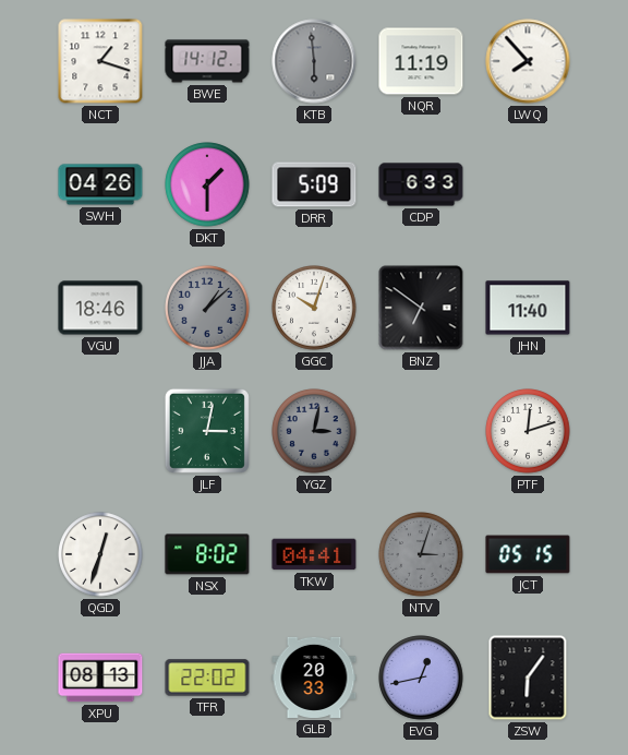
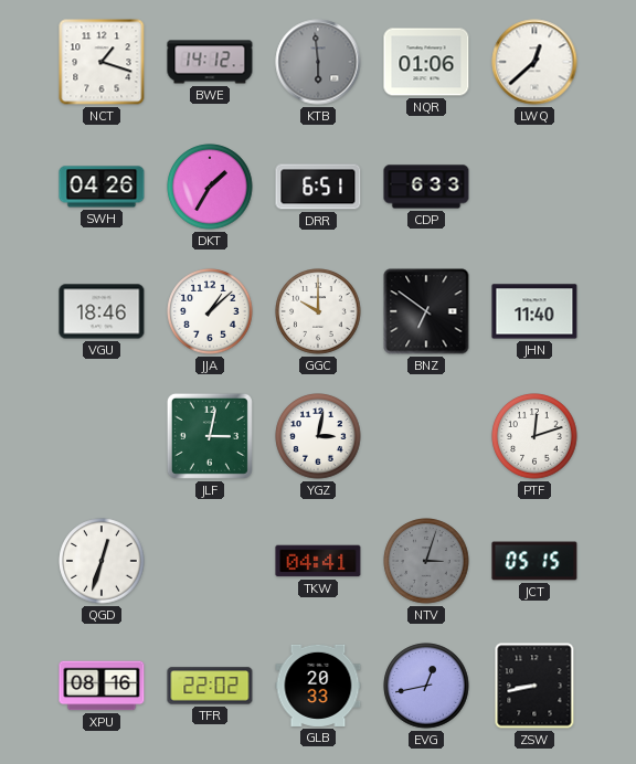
NQR: 11:19 -> 01:06
LWQ: 7:53 -> 12:38
DKT: 1:30 -> 1:35
DRR: 5:09 -> 6:51
JJA dial: grey -> white
GGC: 10:03 -> 10:00
YGZ dial: grey -> white
NSX: 8:02 -> none
XPU: 08:13 -> 08:16
ZSW: 6:06 -> 8:43
